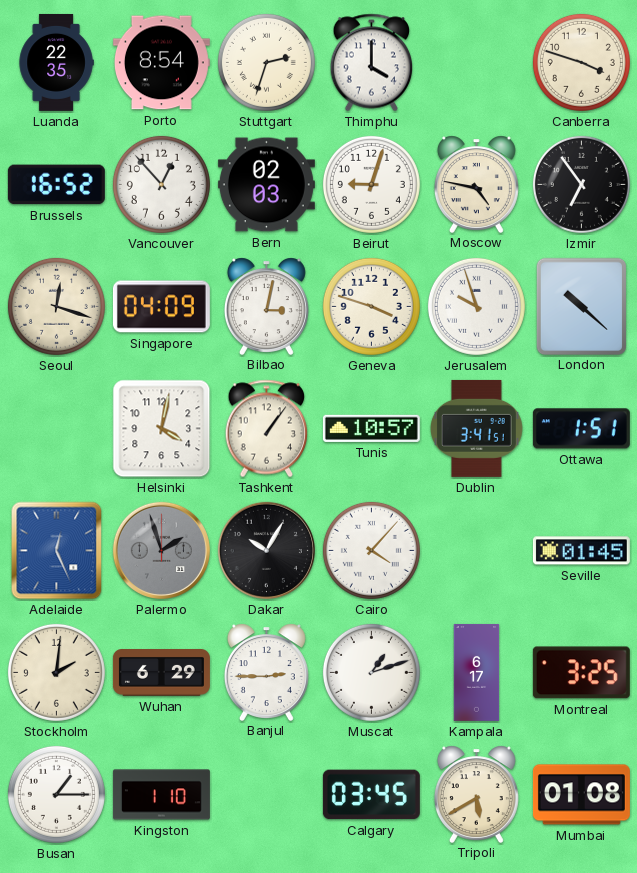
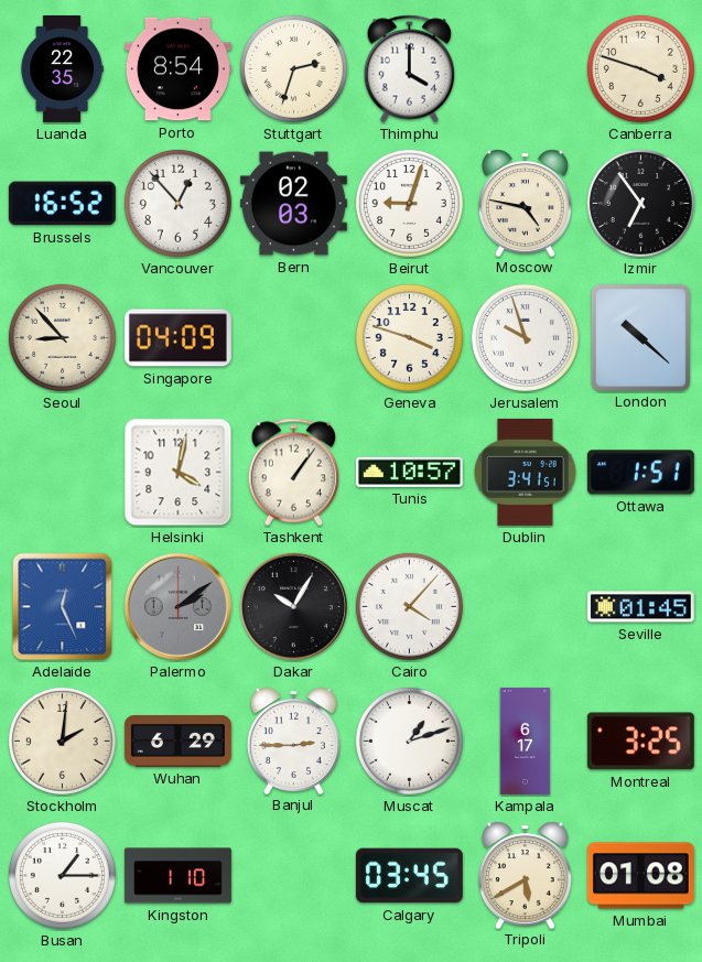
Seoul: 12:18 -> 8:53
Bilbao: 3:02 -> none
Palermo: 1:57 -> 2:09
